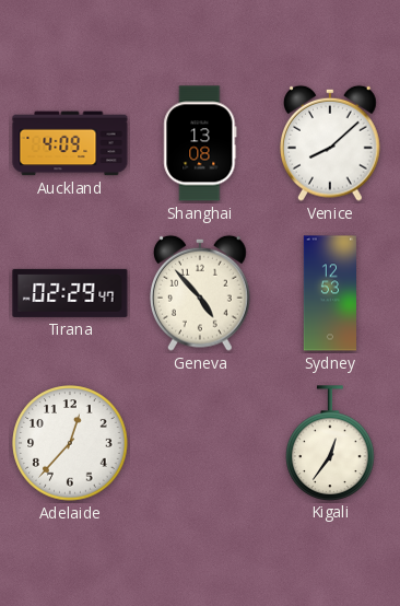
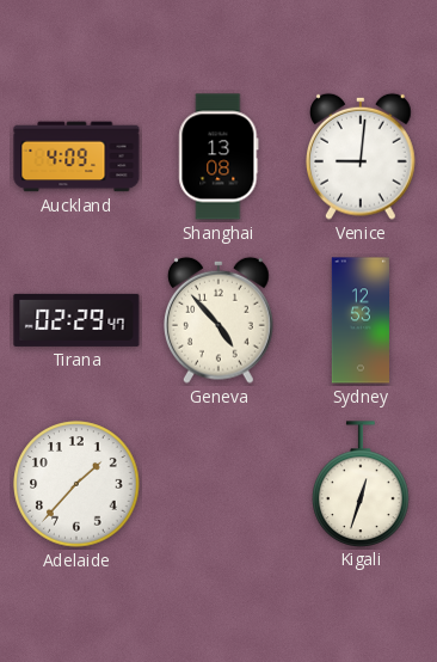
Venice: 8:08 -> 9:01
Adelaide: 12:37 -> 1:37
Kigali: 12:36 -> 12:33
